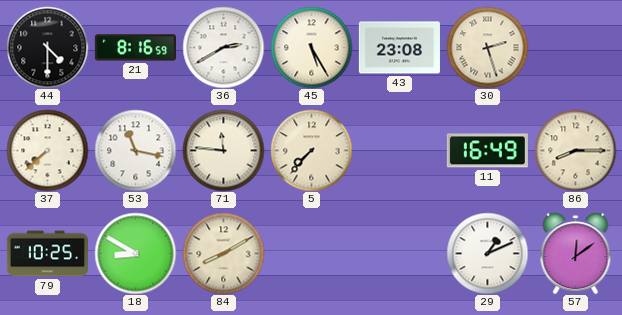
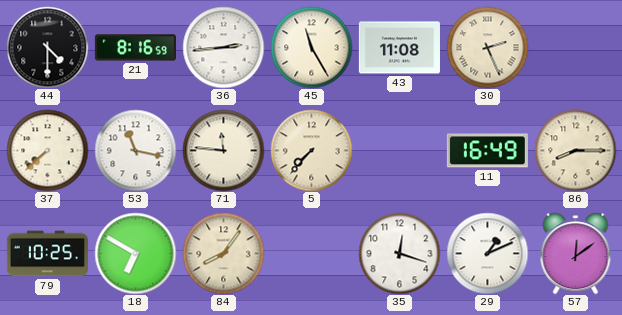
36: 2:40 -> 2:44
45: 5:25 -> 11:25
43: 23:08 -> 11:08
30: 2:27 -> 2:26
18: 8:50 -> 6:50
84: 8:10 -> 8:06
35: none -> 12:18
